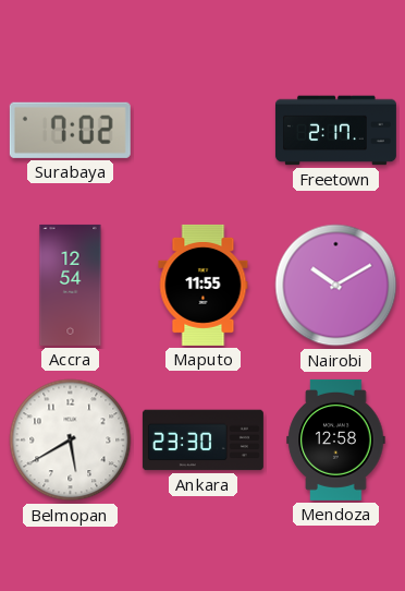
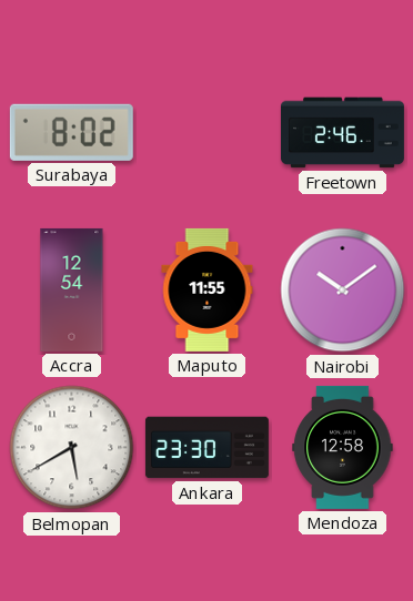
Surabaya: 7:02 -> 8:02
Freetown: 2:17 -> 2:46
Nairobi: 10:10 -> 10:09
